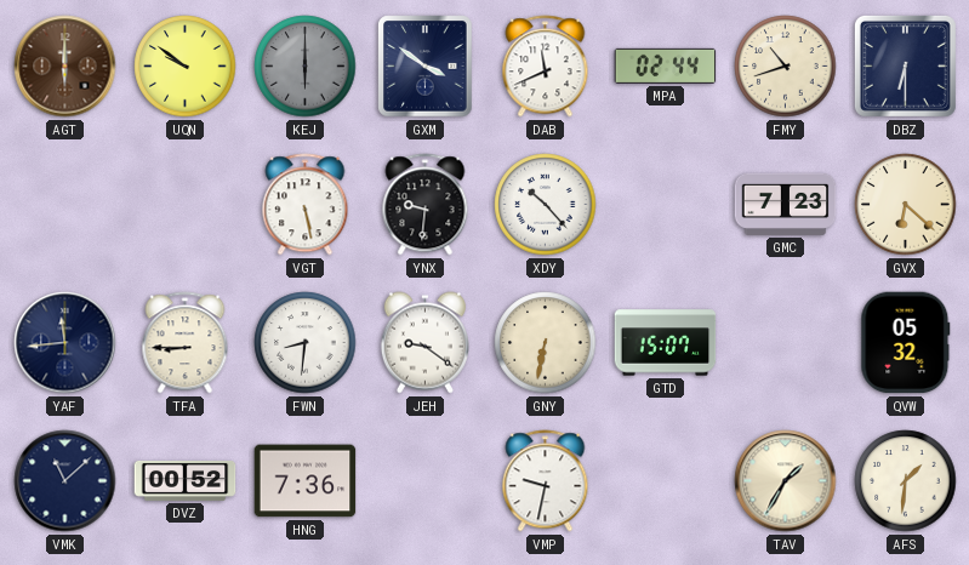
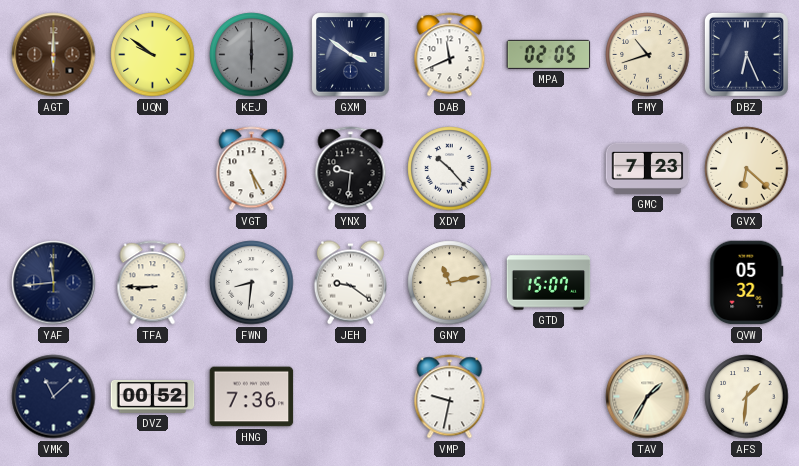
MPA: 02:44 -> 02:05
DBZ: 6:30 -> 6:26
VGT: 5:28 -> 5:25
GNY: 6:32 -> 11:13
